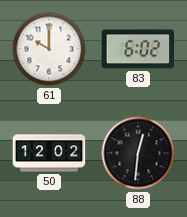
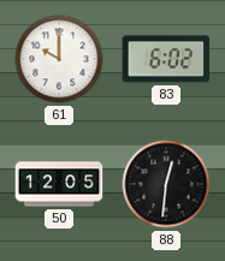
50: 12:02 -> 12:05
